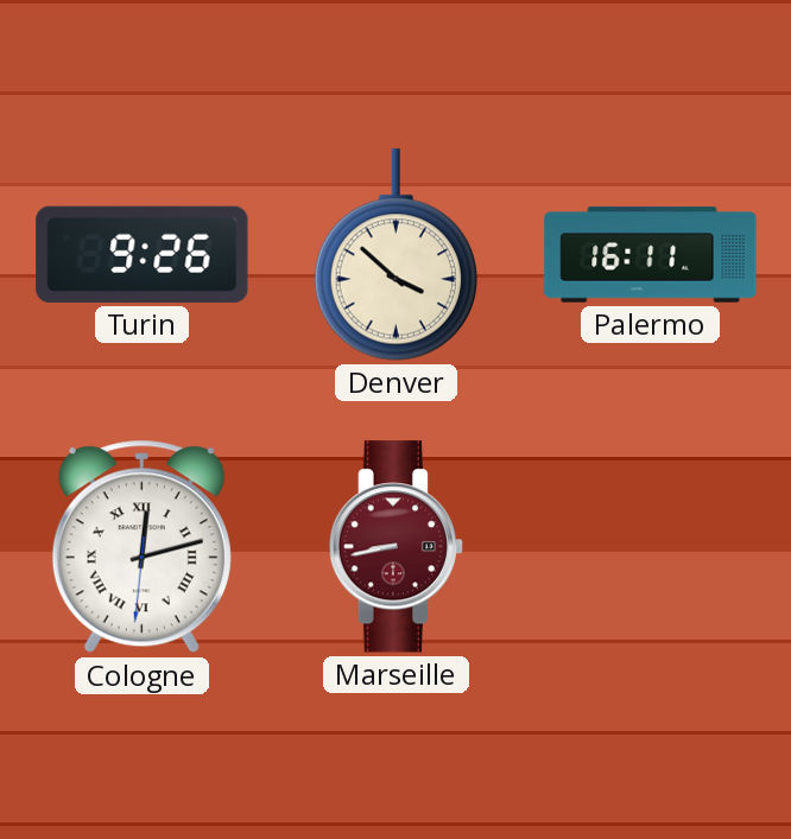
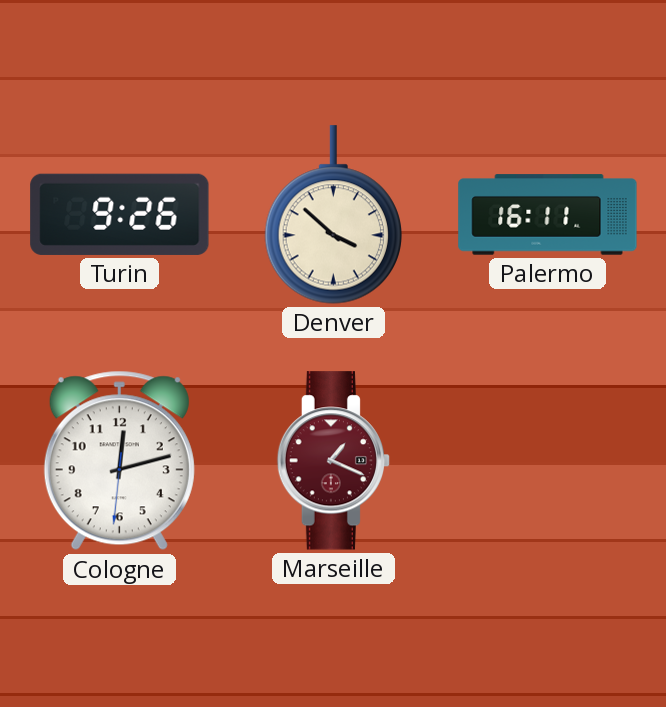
Cologne numerals: Roman -> Arabic
Marseille: 8:43 -> 1:19
